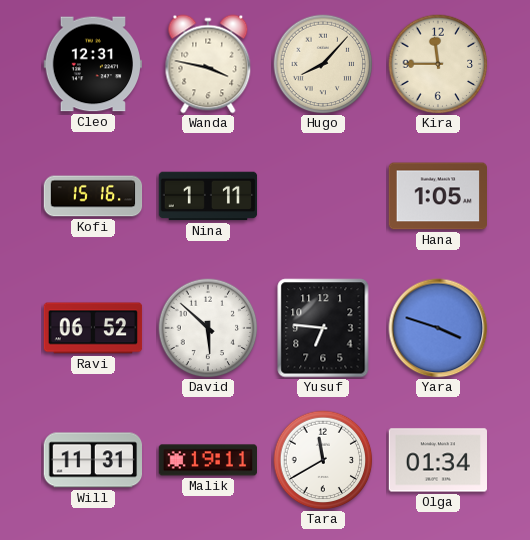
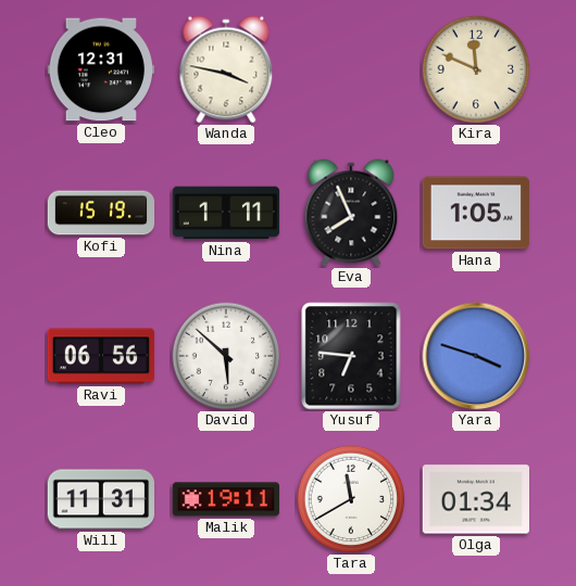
Hugo: 8:07 -> none
Kira: 11:45 -> 11:49
Kofi: 15:16 -> 15:19
Eva: none -> 7:56
Ravi: 06:52 -> 06:56
